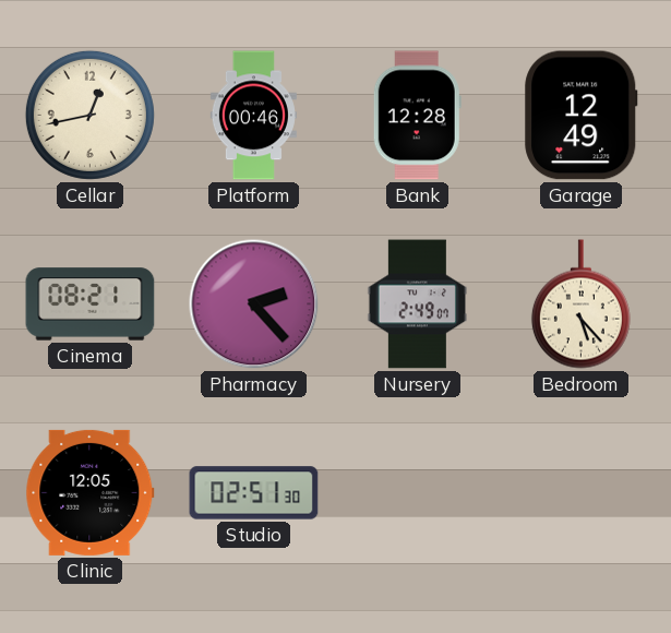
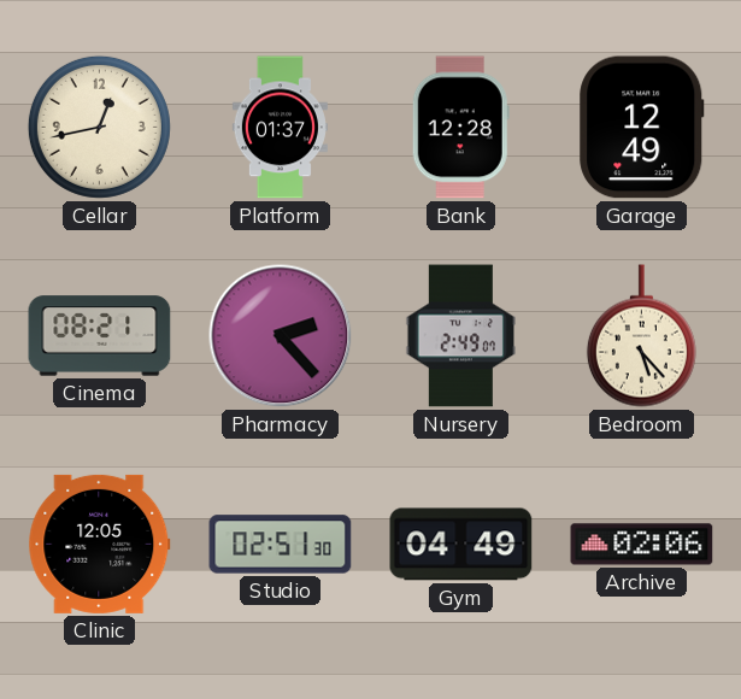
Platform: 00:46 -> 01:37
Gym: none -> 04:49
Archive: none -> 02:06
